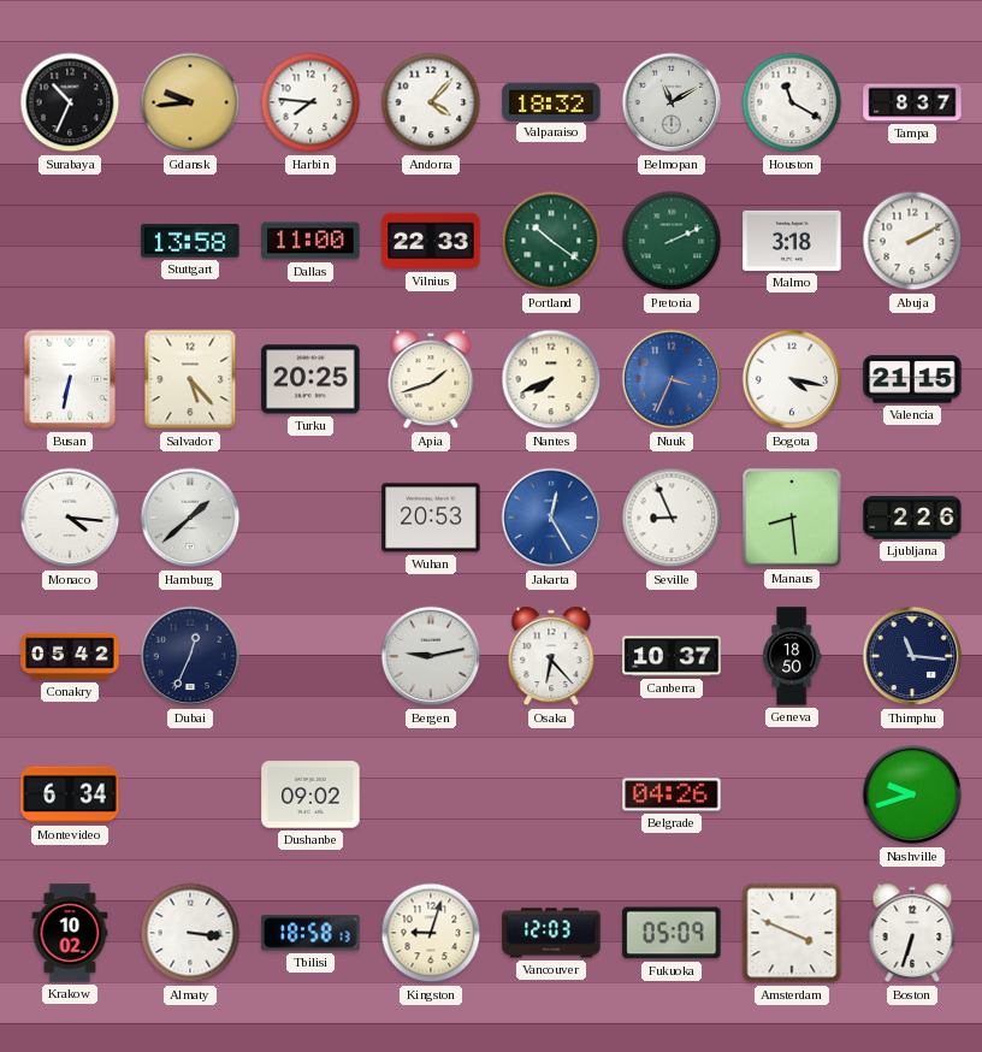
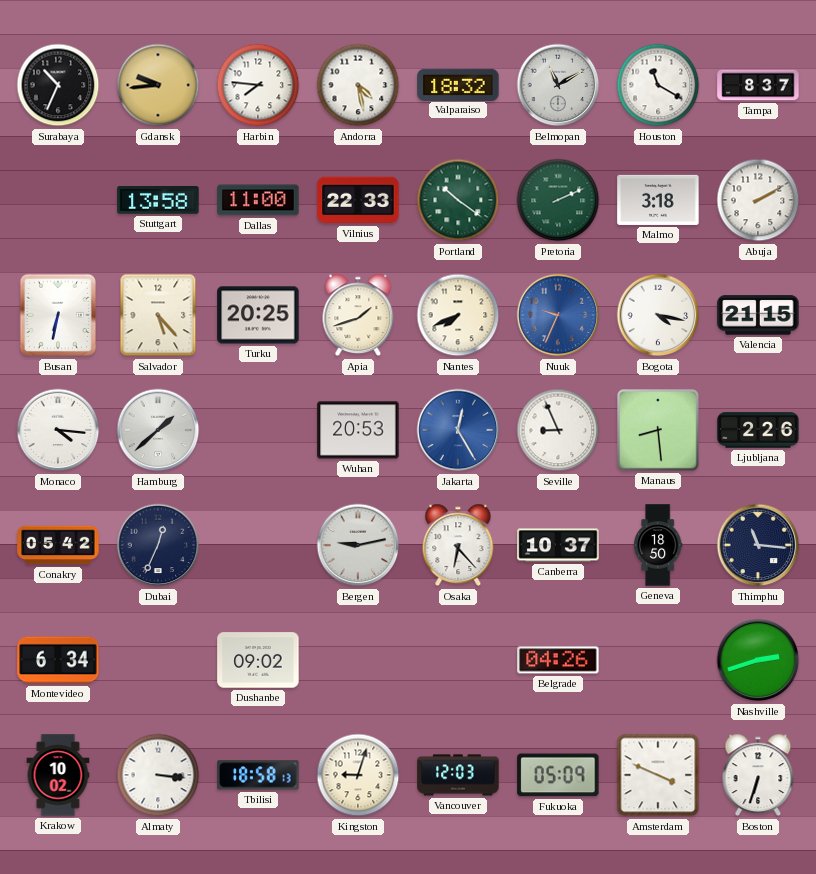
Andorra: 4:07 -> 4:28
Nuuk: 3:34 -> 9:34
Nashville: 9:42 -> 2:42
